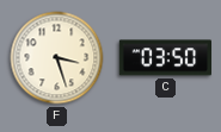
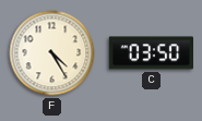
F: 3:27 -> 4:25
